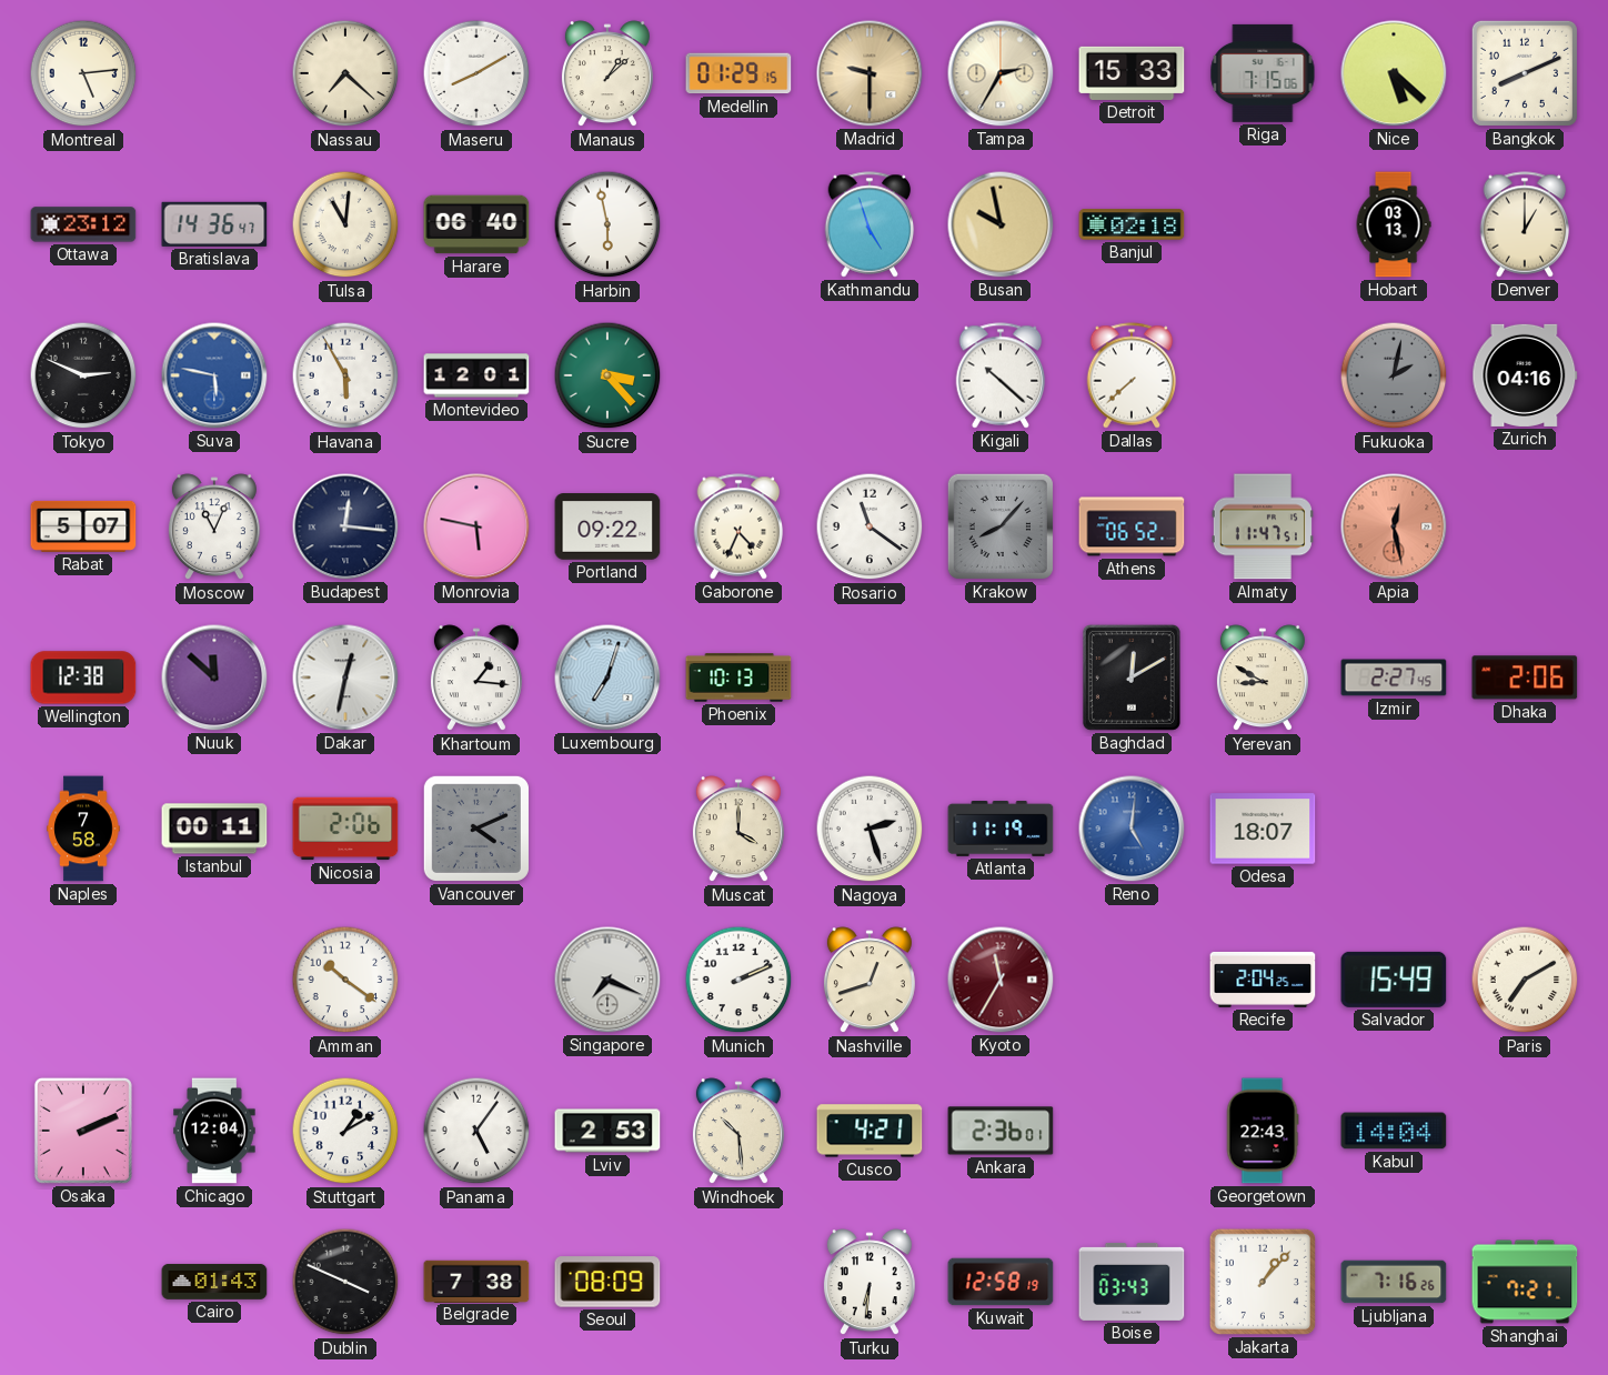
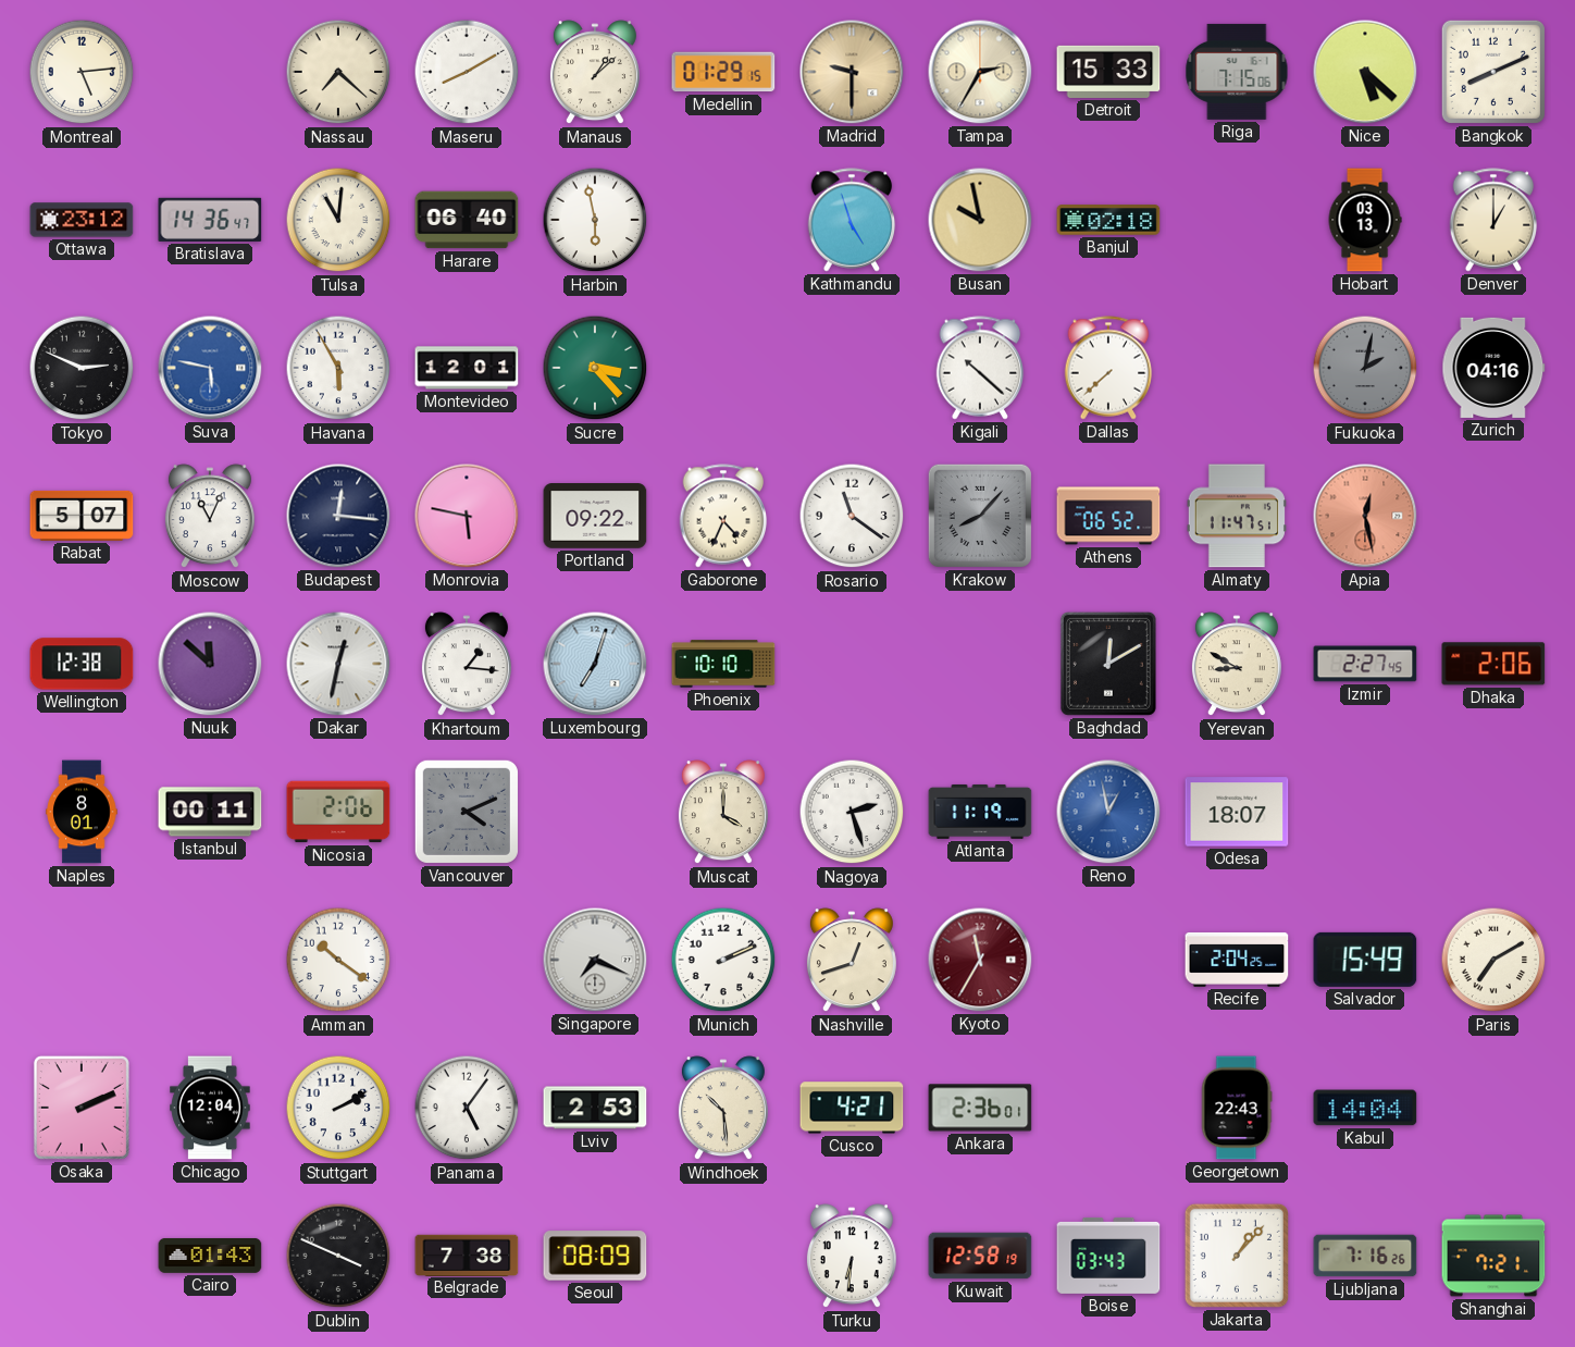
Phoenix: 10:13 -> 10:10
Naples: 7:58 -> 8:01
Reno: 5:01 -> 12:58
Stuttgart: 1:10 -> 2:10
